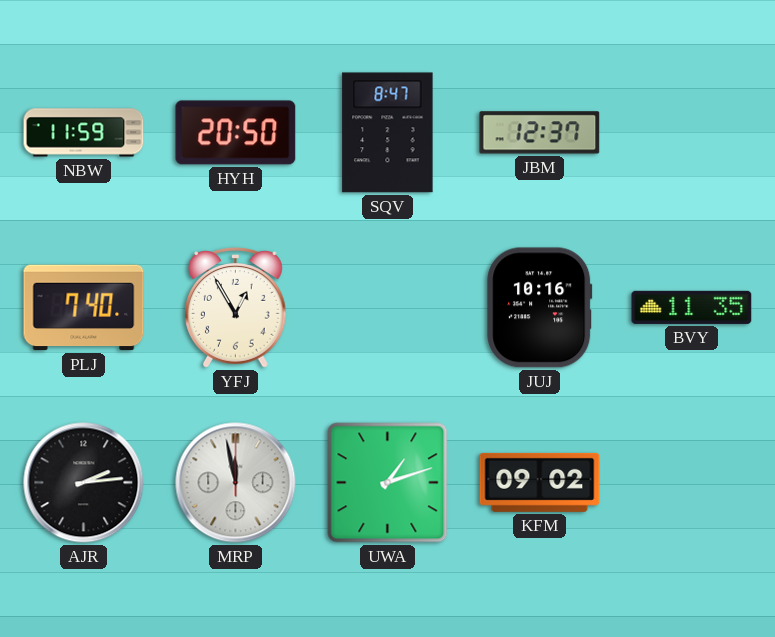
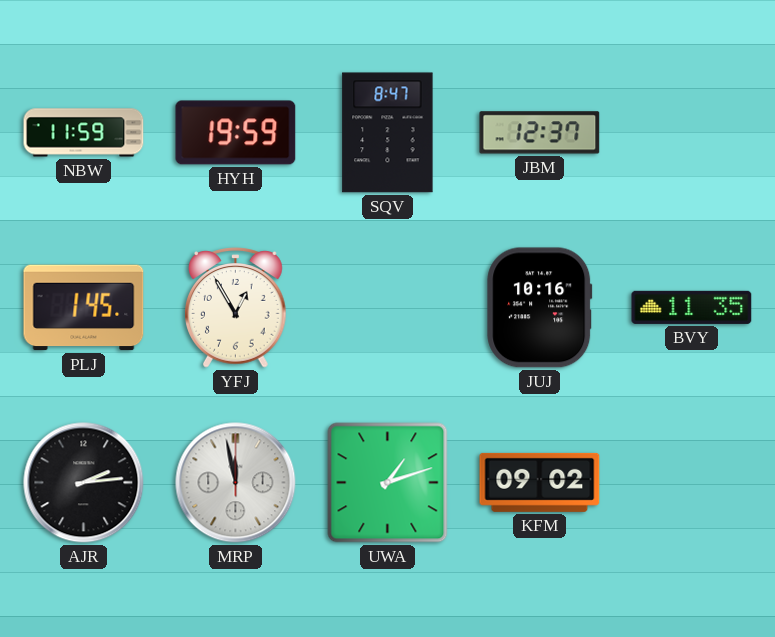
HYH: 20:50 -> 19:59
PLJ: 7:40 -> 1:45
